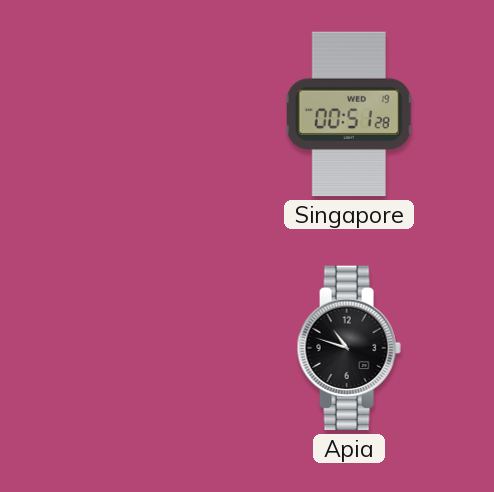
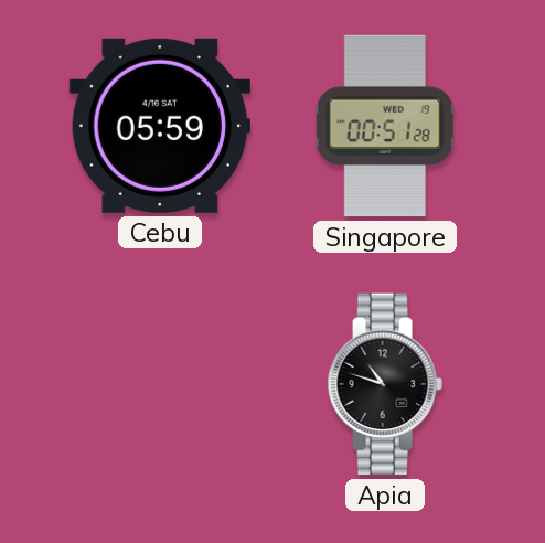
Cebu: none -> 05:59
